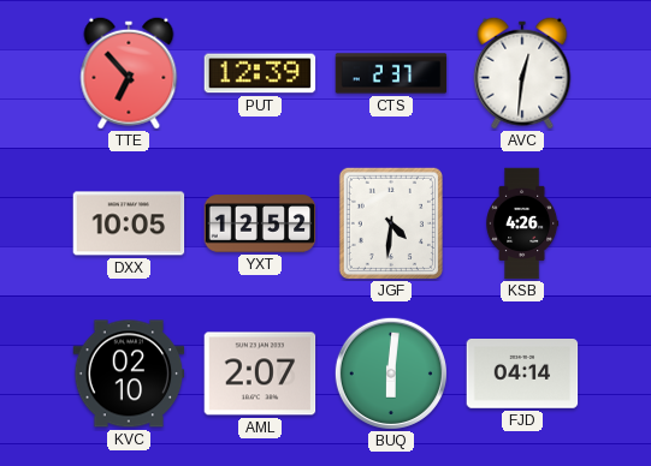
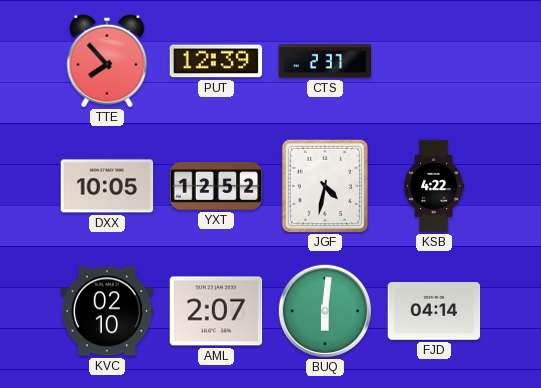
TTE: 6:53 -> 7:53
AVC: 12:31 -> none
JGF: 4:31 -> 4:32
KSB: 4:26 -> 4:22
